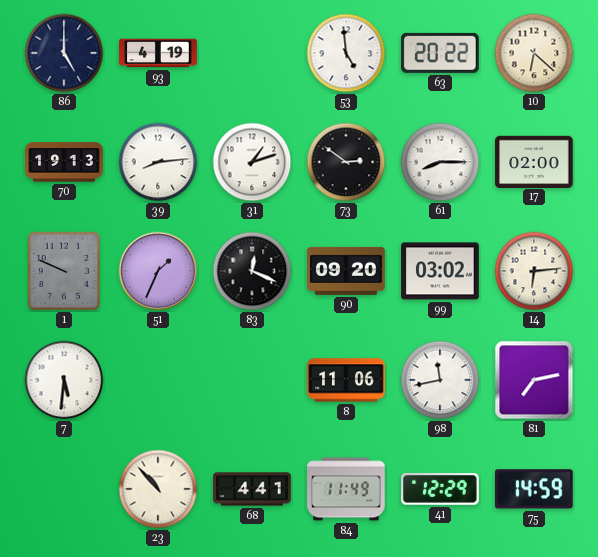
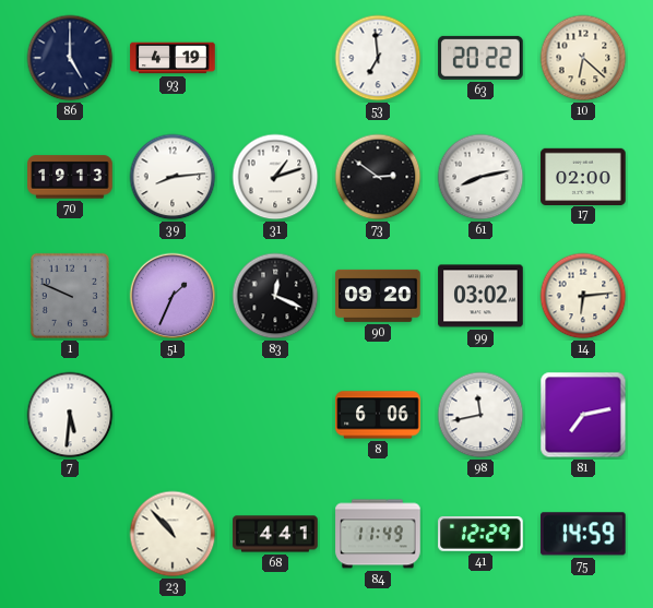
53: 4:59 -> 6:59
61: 8:15 -> 8:13
8: 11:06 -> 6:06
